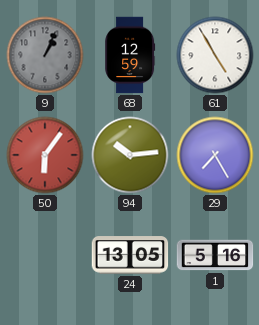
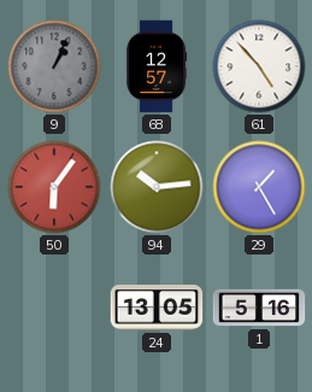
68: 12:59 -> 12:57
61: 4:55 -> 4:53
29: 7:25 -> 1:25
